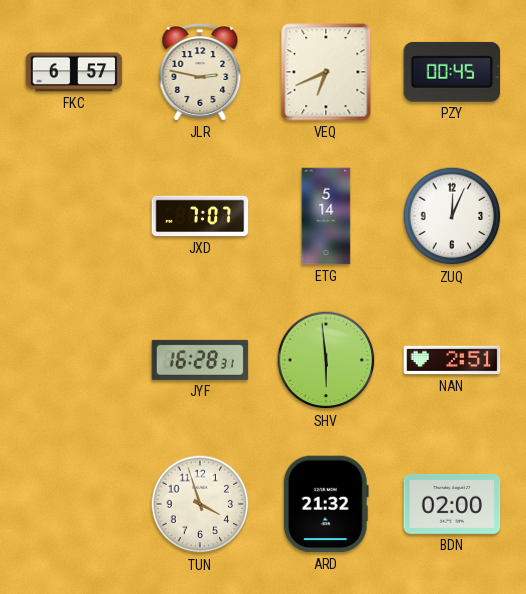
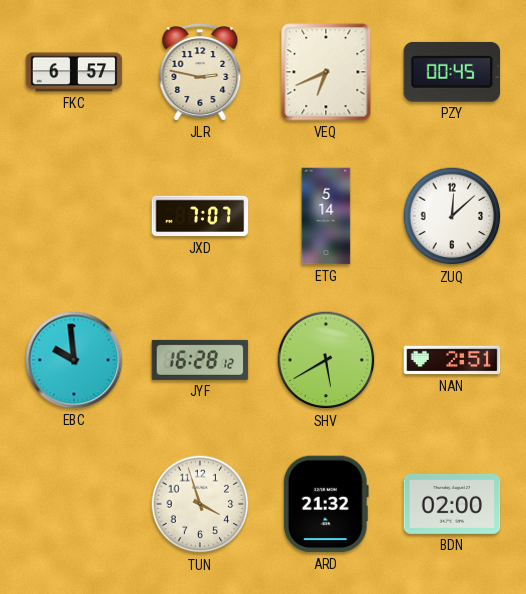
ZUQ: 12:04 -> 12:08
EBC: none -> 9:59
JYF: 16:28:31 -> 16:28:12
SHV: 5:59 -> 5:40
